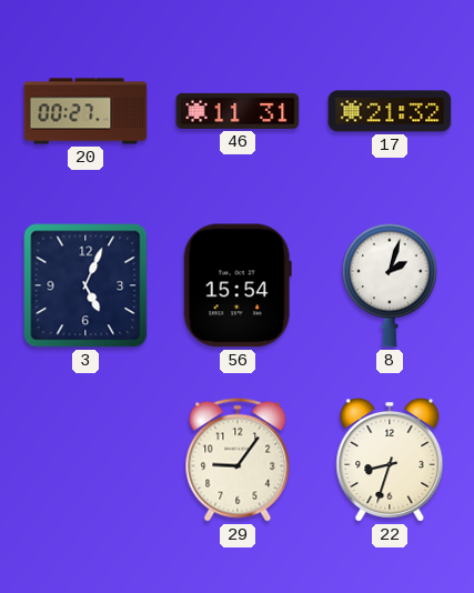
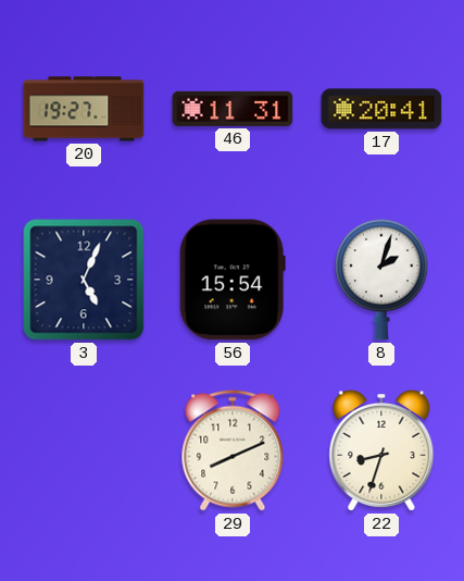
20: 00:27 -> 19:27
17: 21:32 -> 20:41
29: 9:06 -> 8:11
